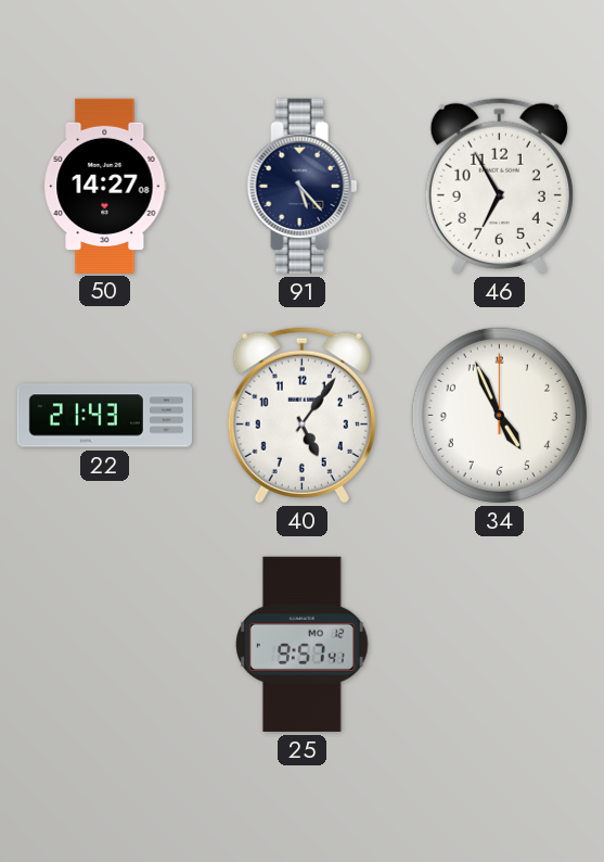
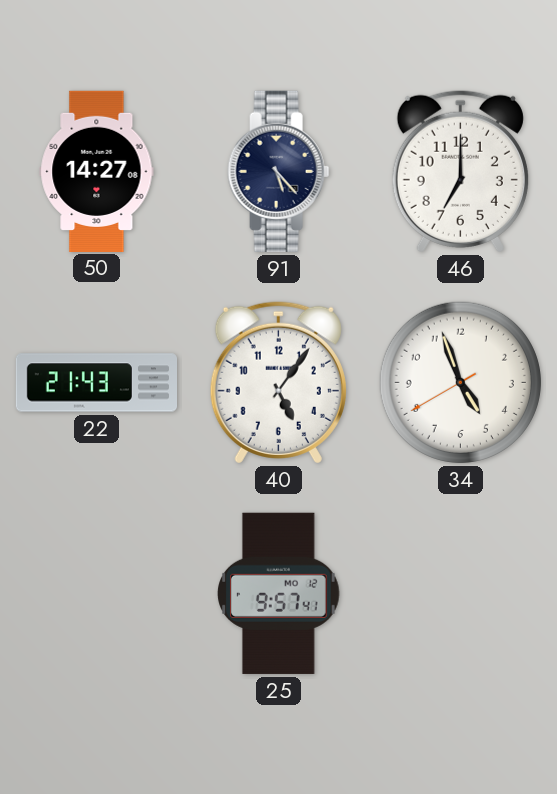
46: 6:55 -> 7:00
34: 4:56:00 -> 4:56:40
